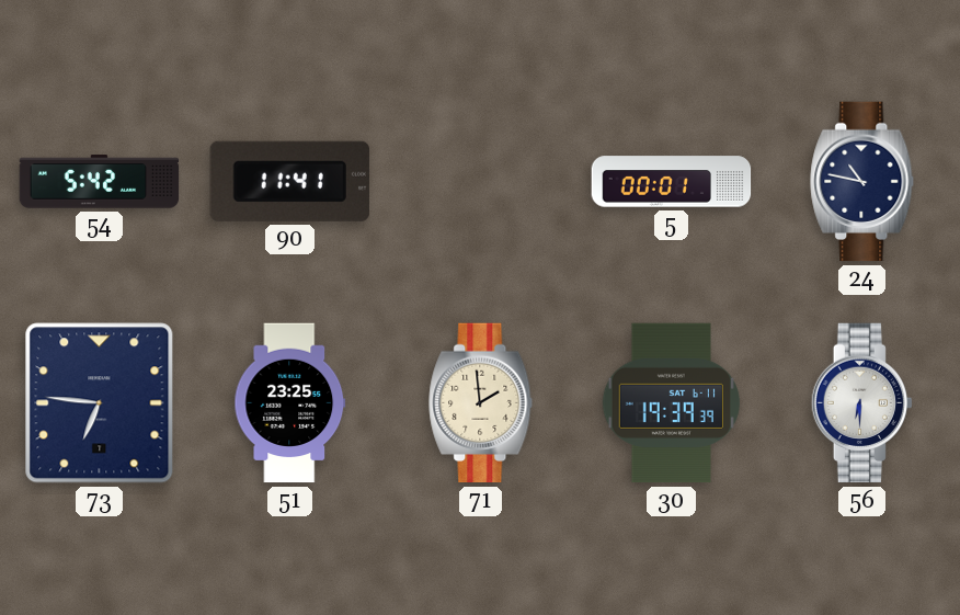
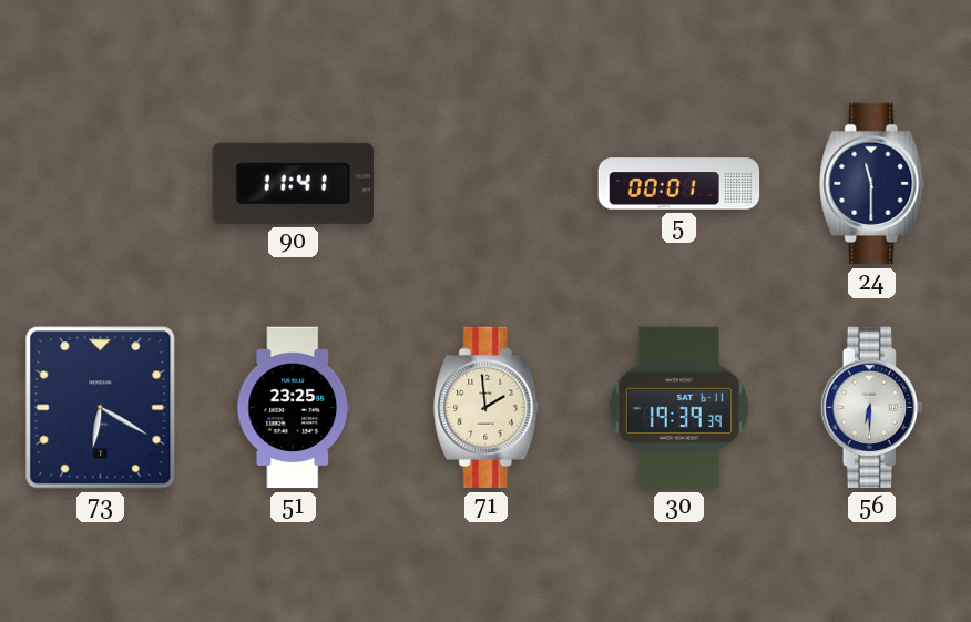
54: 5:42 -> none
24: 10:47 -> 11:30
73: 6:46 -> 6:20
